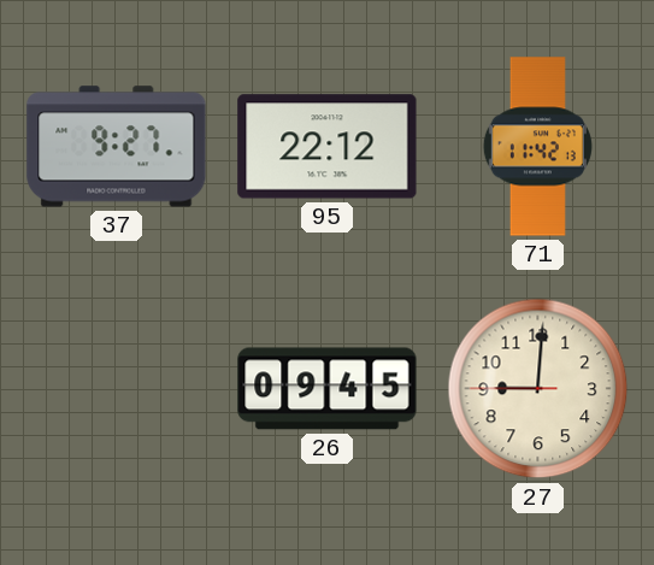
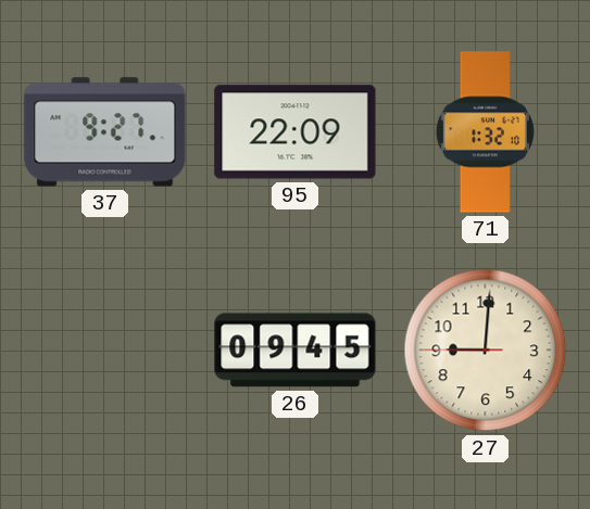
95: 22:12 -> 22:09
71: 11:42 -> 1:32
